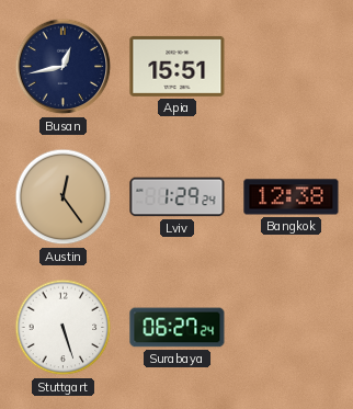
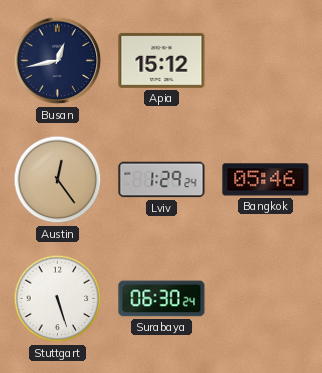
Apia: 15:51 -> 15:12
Bangkok: 12:38 -> 05:46
Surabaya: 06:27 -> 06:30
